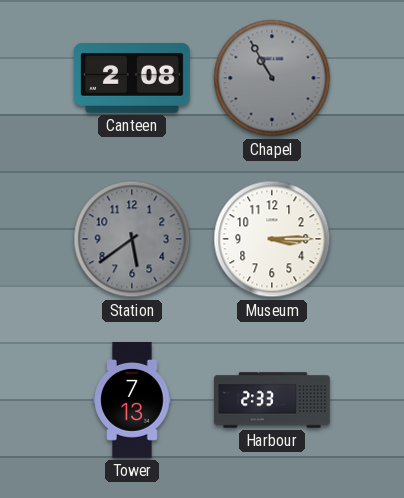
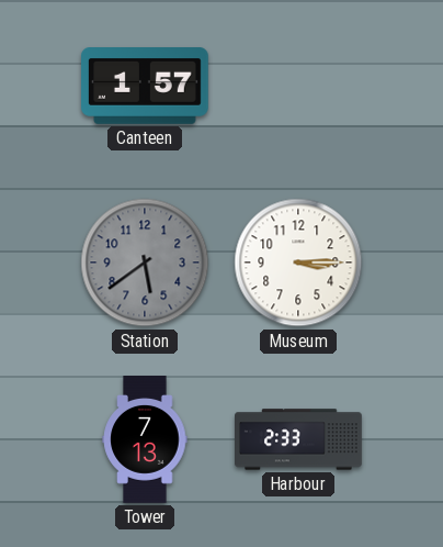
Canteen: 2:08 -> 1:57
Chapel: 10:55 -> none
